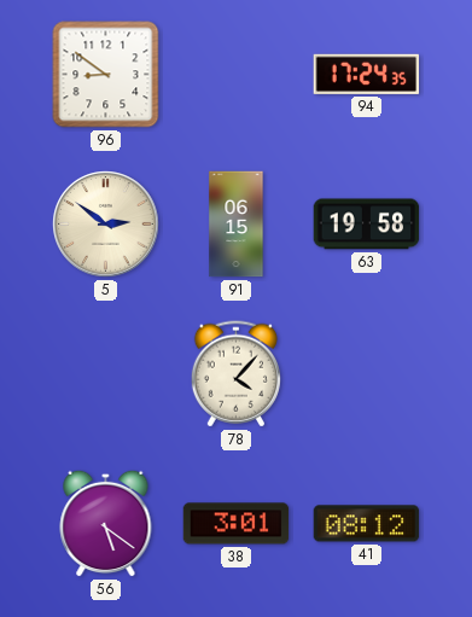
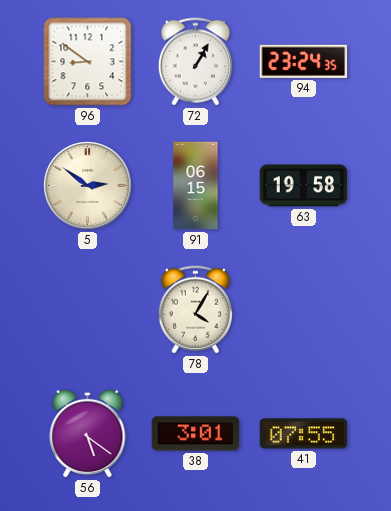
72: none -> 1:05
94: 17:24 -> 23:24
78: 4:07 -> 4:05
41: 08:12 -> 07:55
